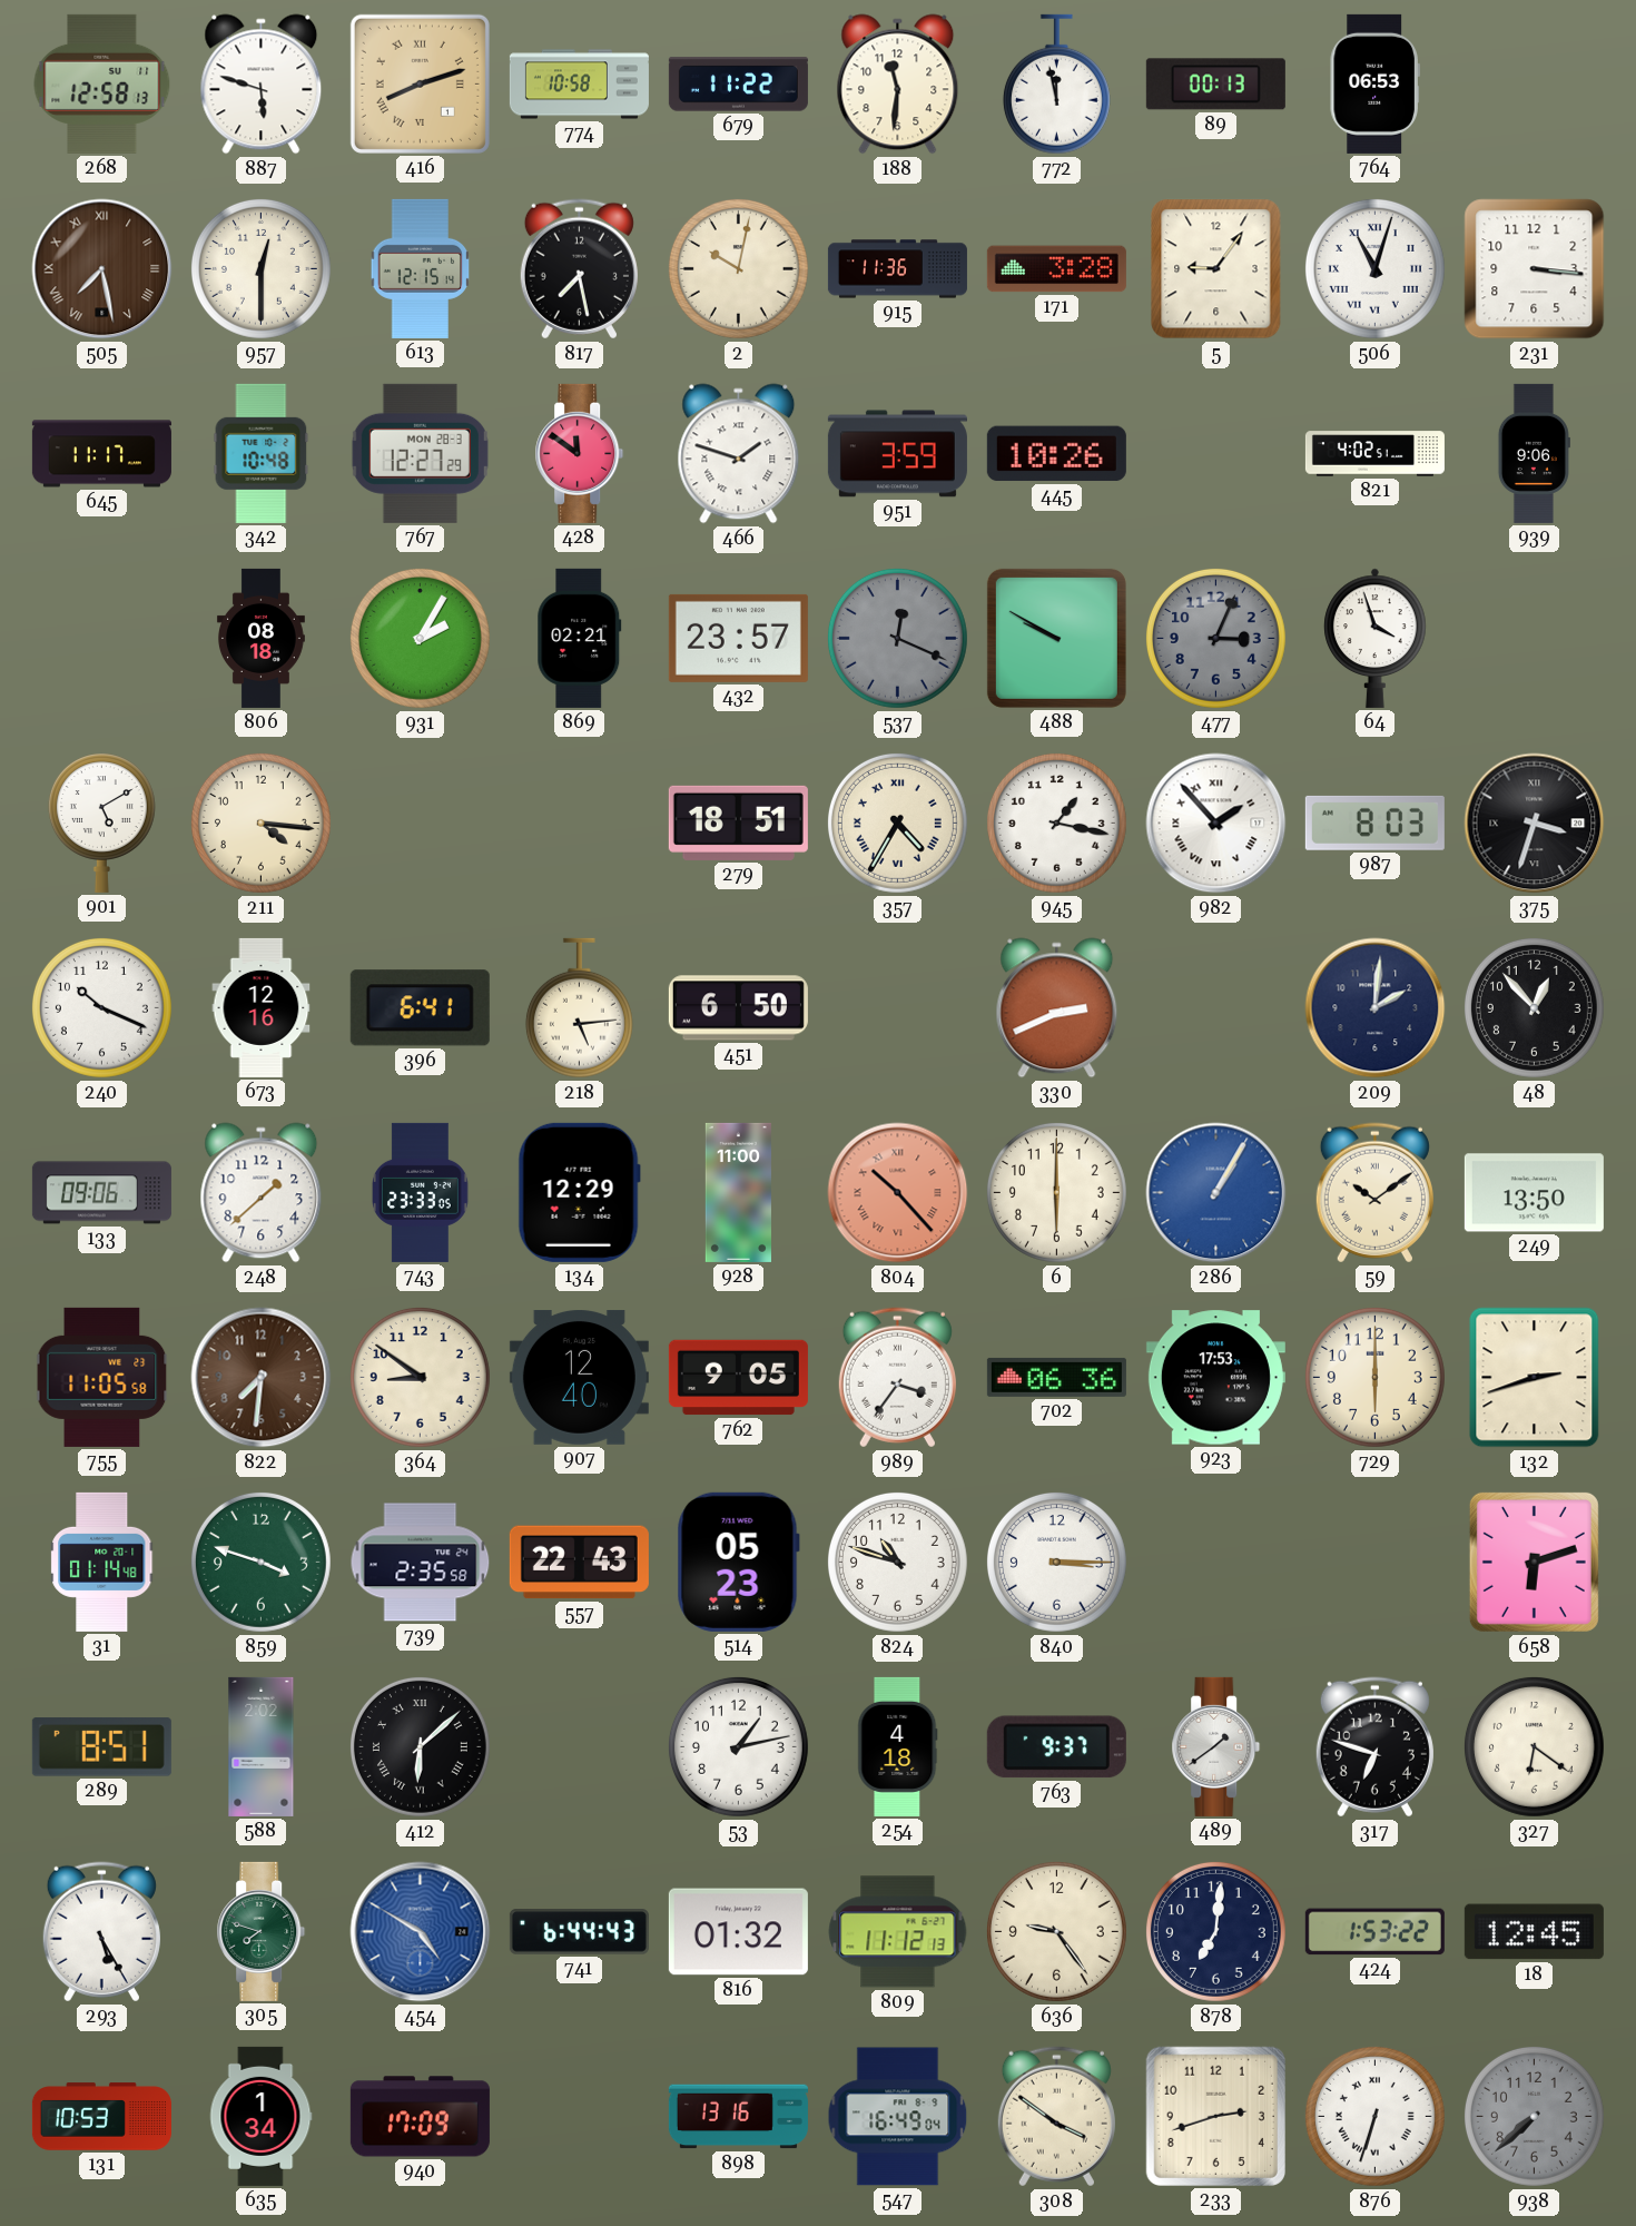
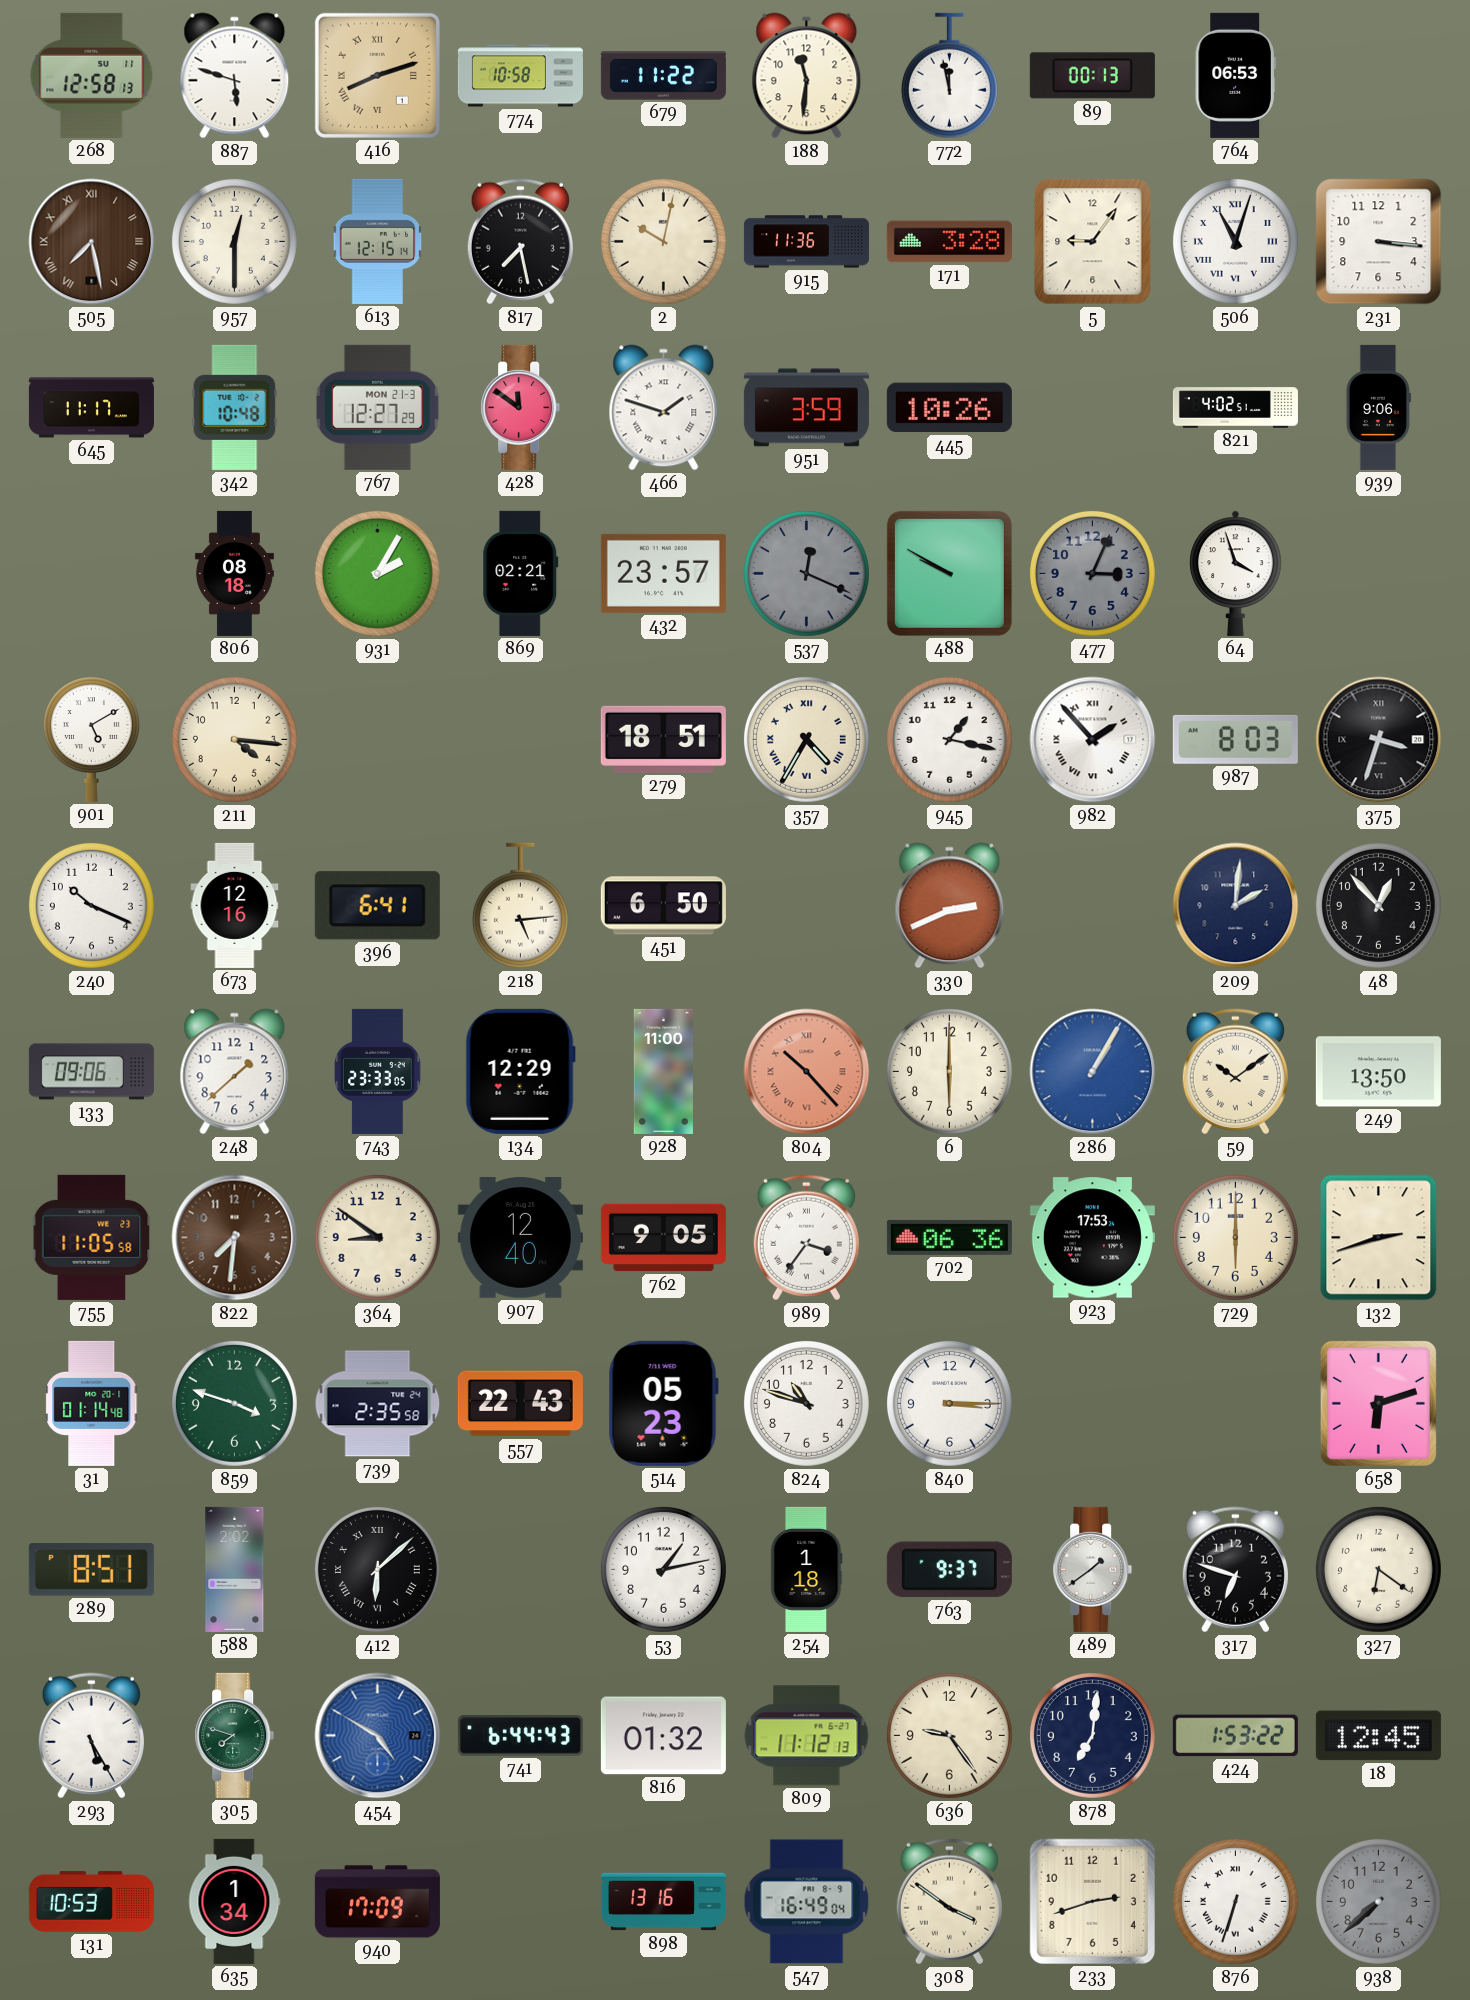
767 date: MON 28-3 -> MON 21-3
254: 4:18 -> 1:18
